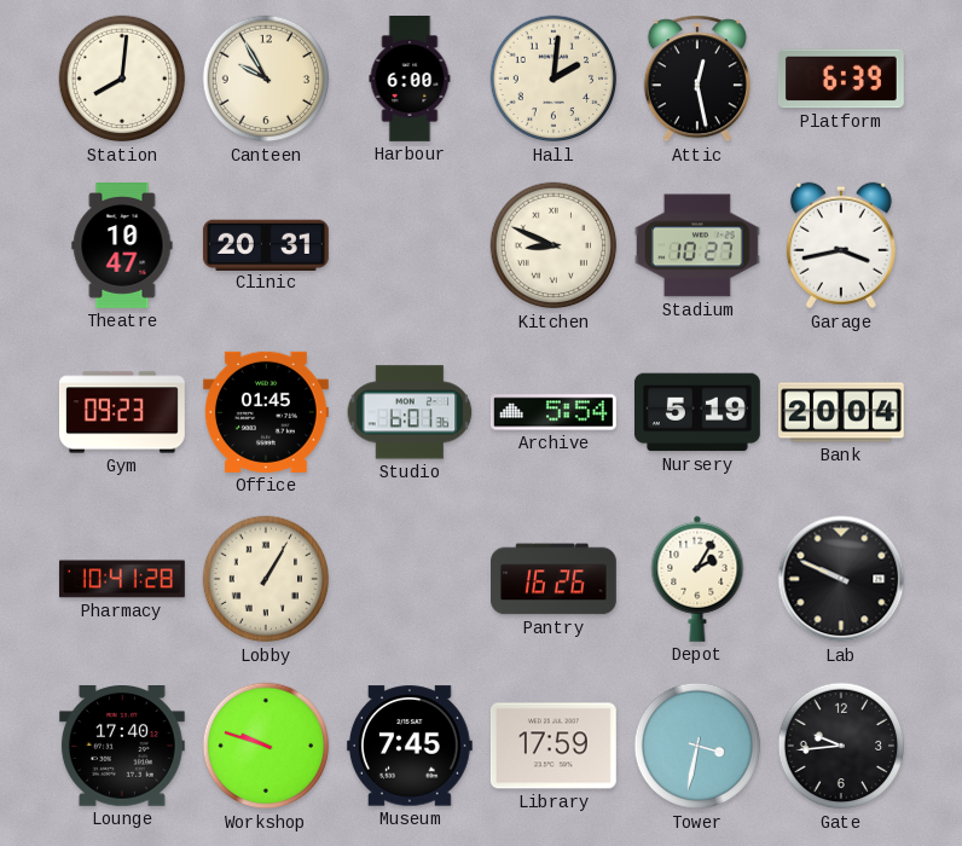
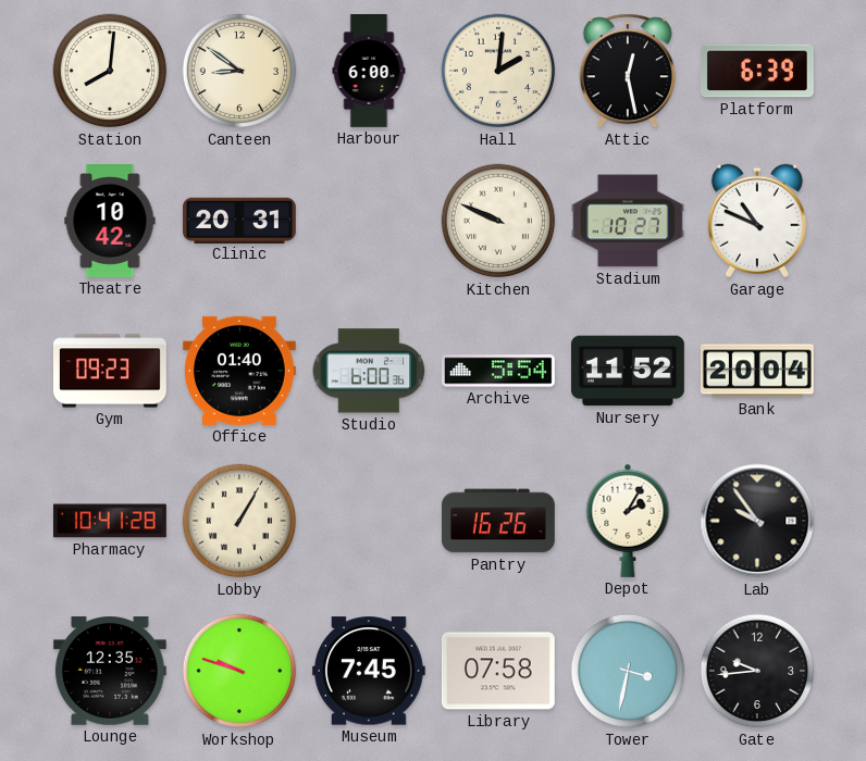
Canteen: 9:55 -> 8:51
Theatre: 10:47 -> 10:42
Kitchen: 8:49 -> 9:49
Garage: 3:43 -> 10:49
Office: 01:45 -> 01:40
Studio: 6:01 -> 6:00
Nursery: 5:19 -> 11:52
Lab: 9:49 -> 9:54
Lounge: 17:40 -> 12:35
Library: 17:59 -> 07:58
